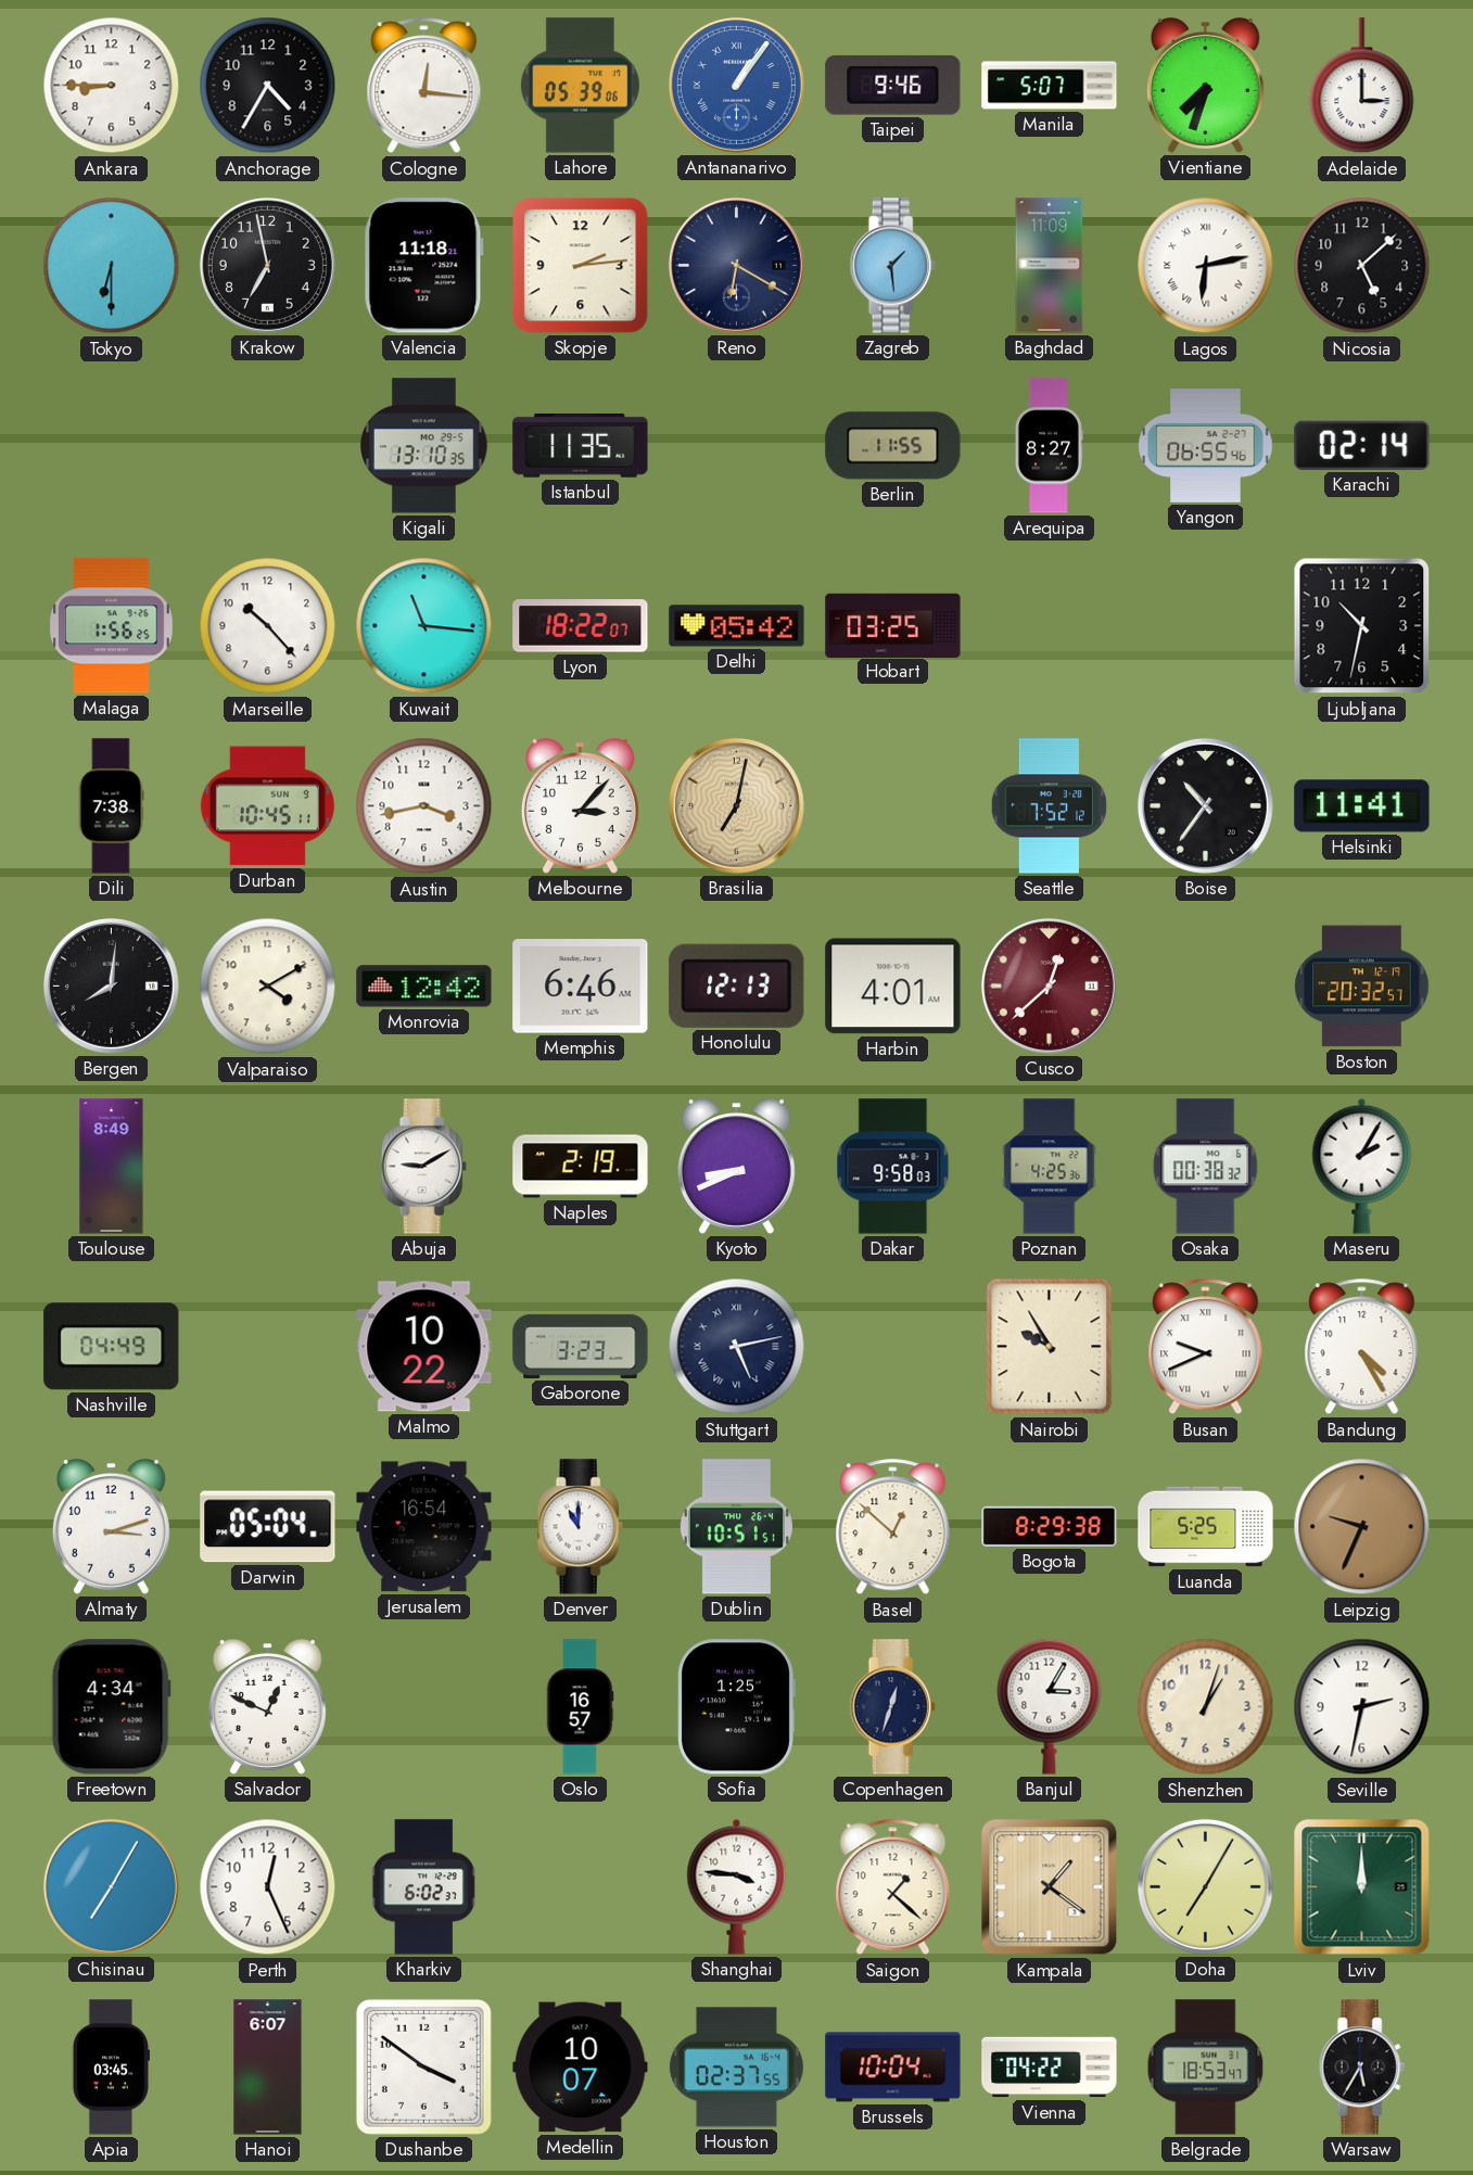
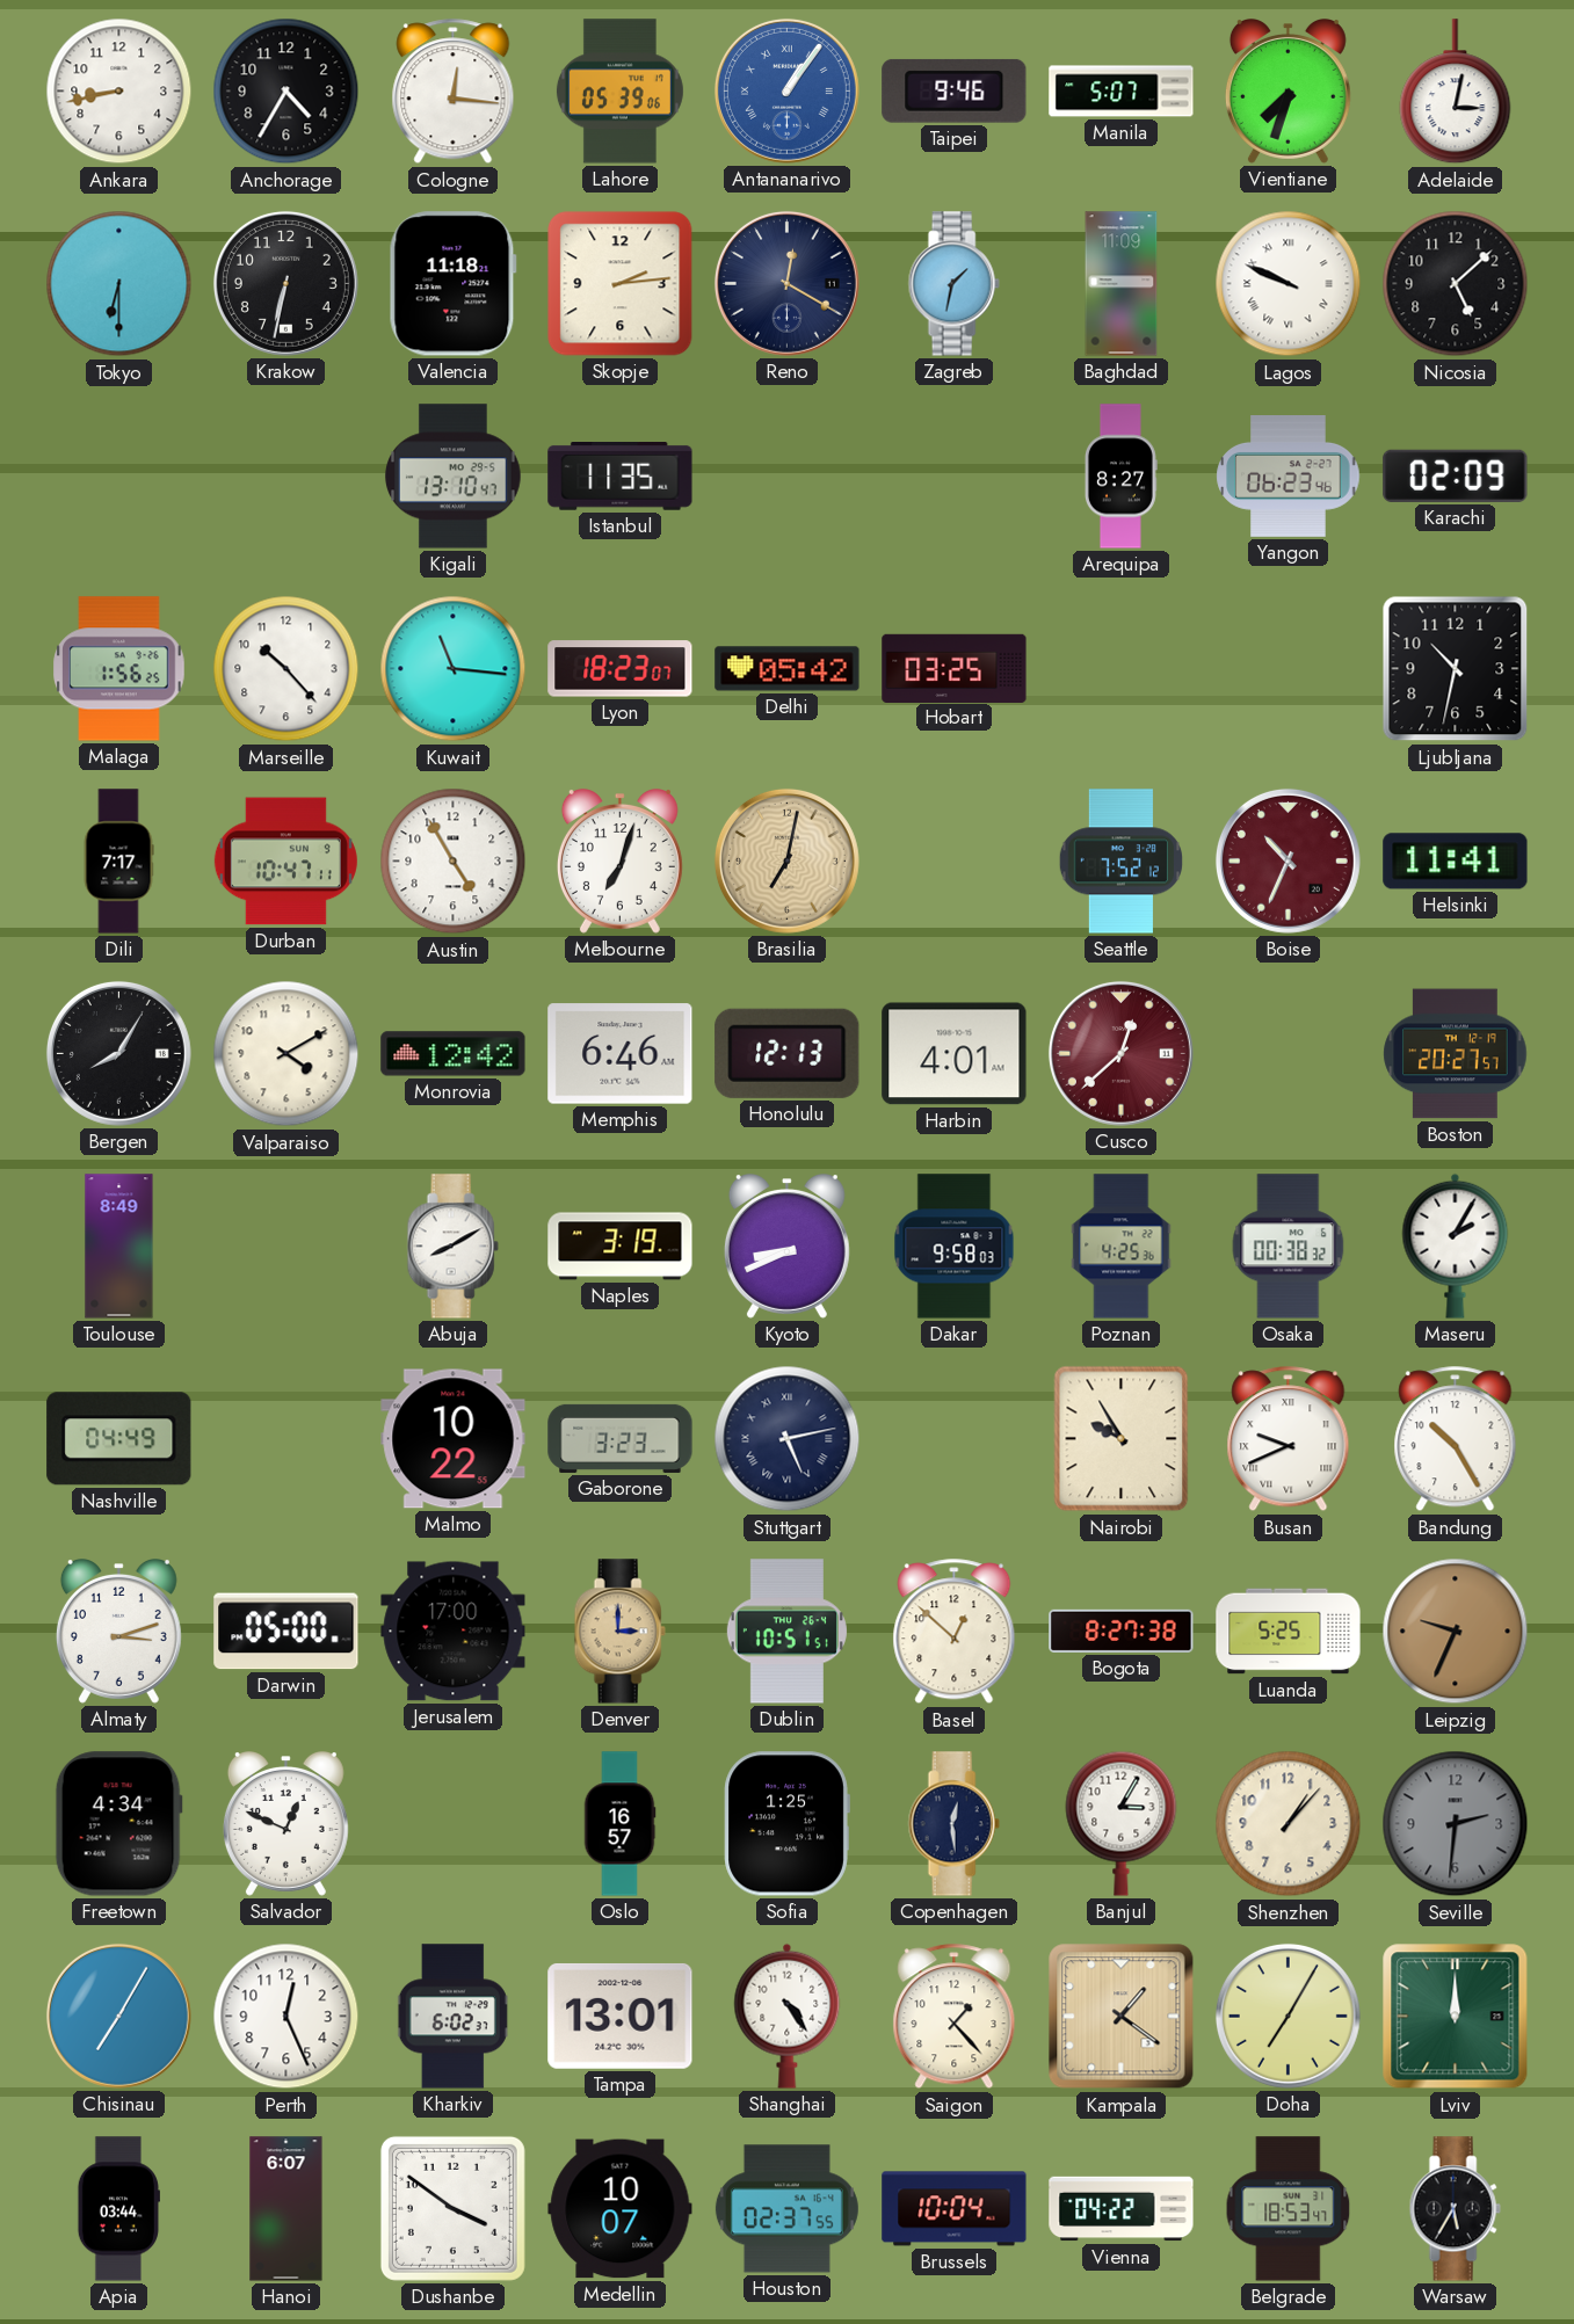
Ankara: 8:45 -> 8:43
Adelaide: 3:00 -> 3:02
Krakow: 6:58 -> 6:32
Reno: 6:20 -> 12:20
Zagreb: 1:29 -> 1:32
Lagos: 6:13 -> 9:49
Kigali: 13:10:35 -> 13:10:47
Berlin: 11:55 -> none
Yangon: 06:55 -> 06:23
Karachi: 02:14 -> 02:09
Lyon: 18:22 -> 18:23
Dili: 7:38 -> 7:17
Durban: 10:45 -> 10:47
Austin: 3:43 -> 4:55
Melbourne: 3:07 -> 7:03
Boise: 10:36 -> 10:34
Boise dial: black -> burgundy
Bergen: 8:01 -> 8:05
Boston: 20:32 -> 20:27
Abuja: 9:10 -> 8:10
Naples: 2:19 -> 3:19
Bandung: 4:25 -> 10:25
Darwin: 05:04 -> 05:00
Jerusalem: 16:54 -> 17:00
Denver: 11:00 -> 3:00
Denver dial: white -> champagne
Bogota: 8:29 -> 8:27
Copenhagen: 12:33 -> 12:29
Shenzhen: 1:03 -> 1:07
Seville: 2:32 -> 2:31
Seville dial: white -> grey
Tampa: none -> 13:01
Shanghai: 3:46 -> 4:24
Saigon: 1:22 -> 1:23
Apia: 03:45 -> 03:44
